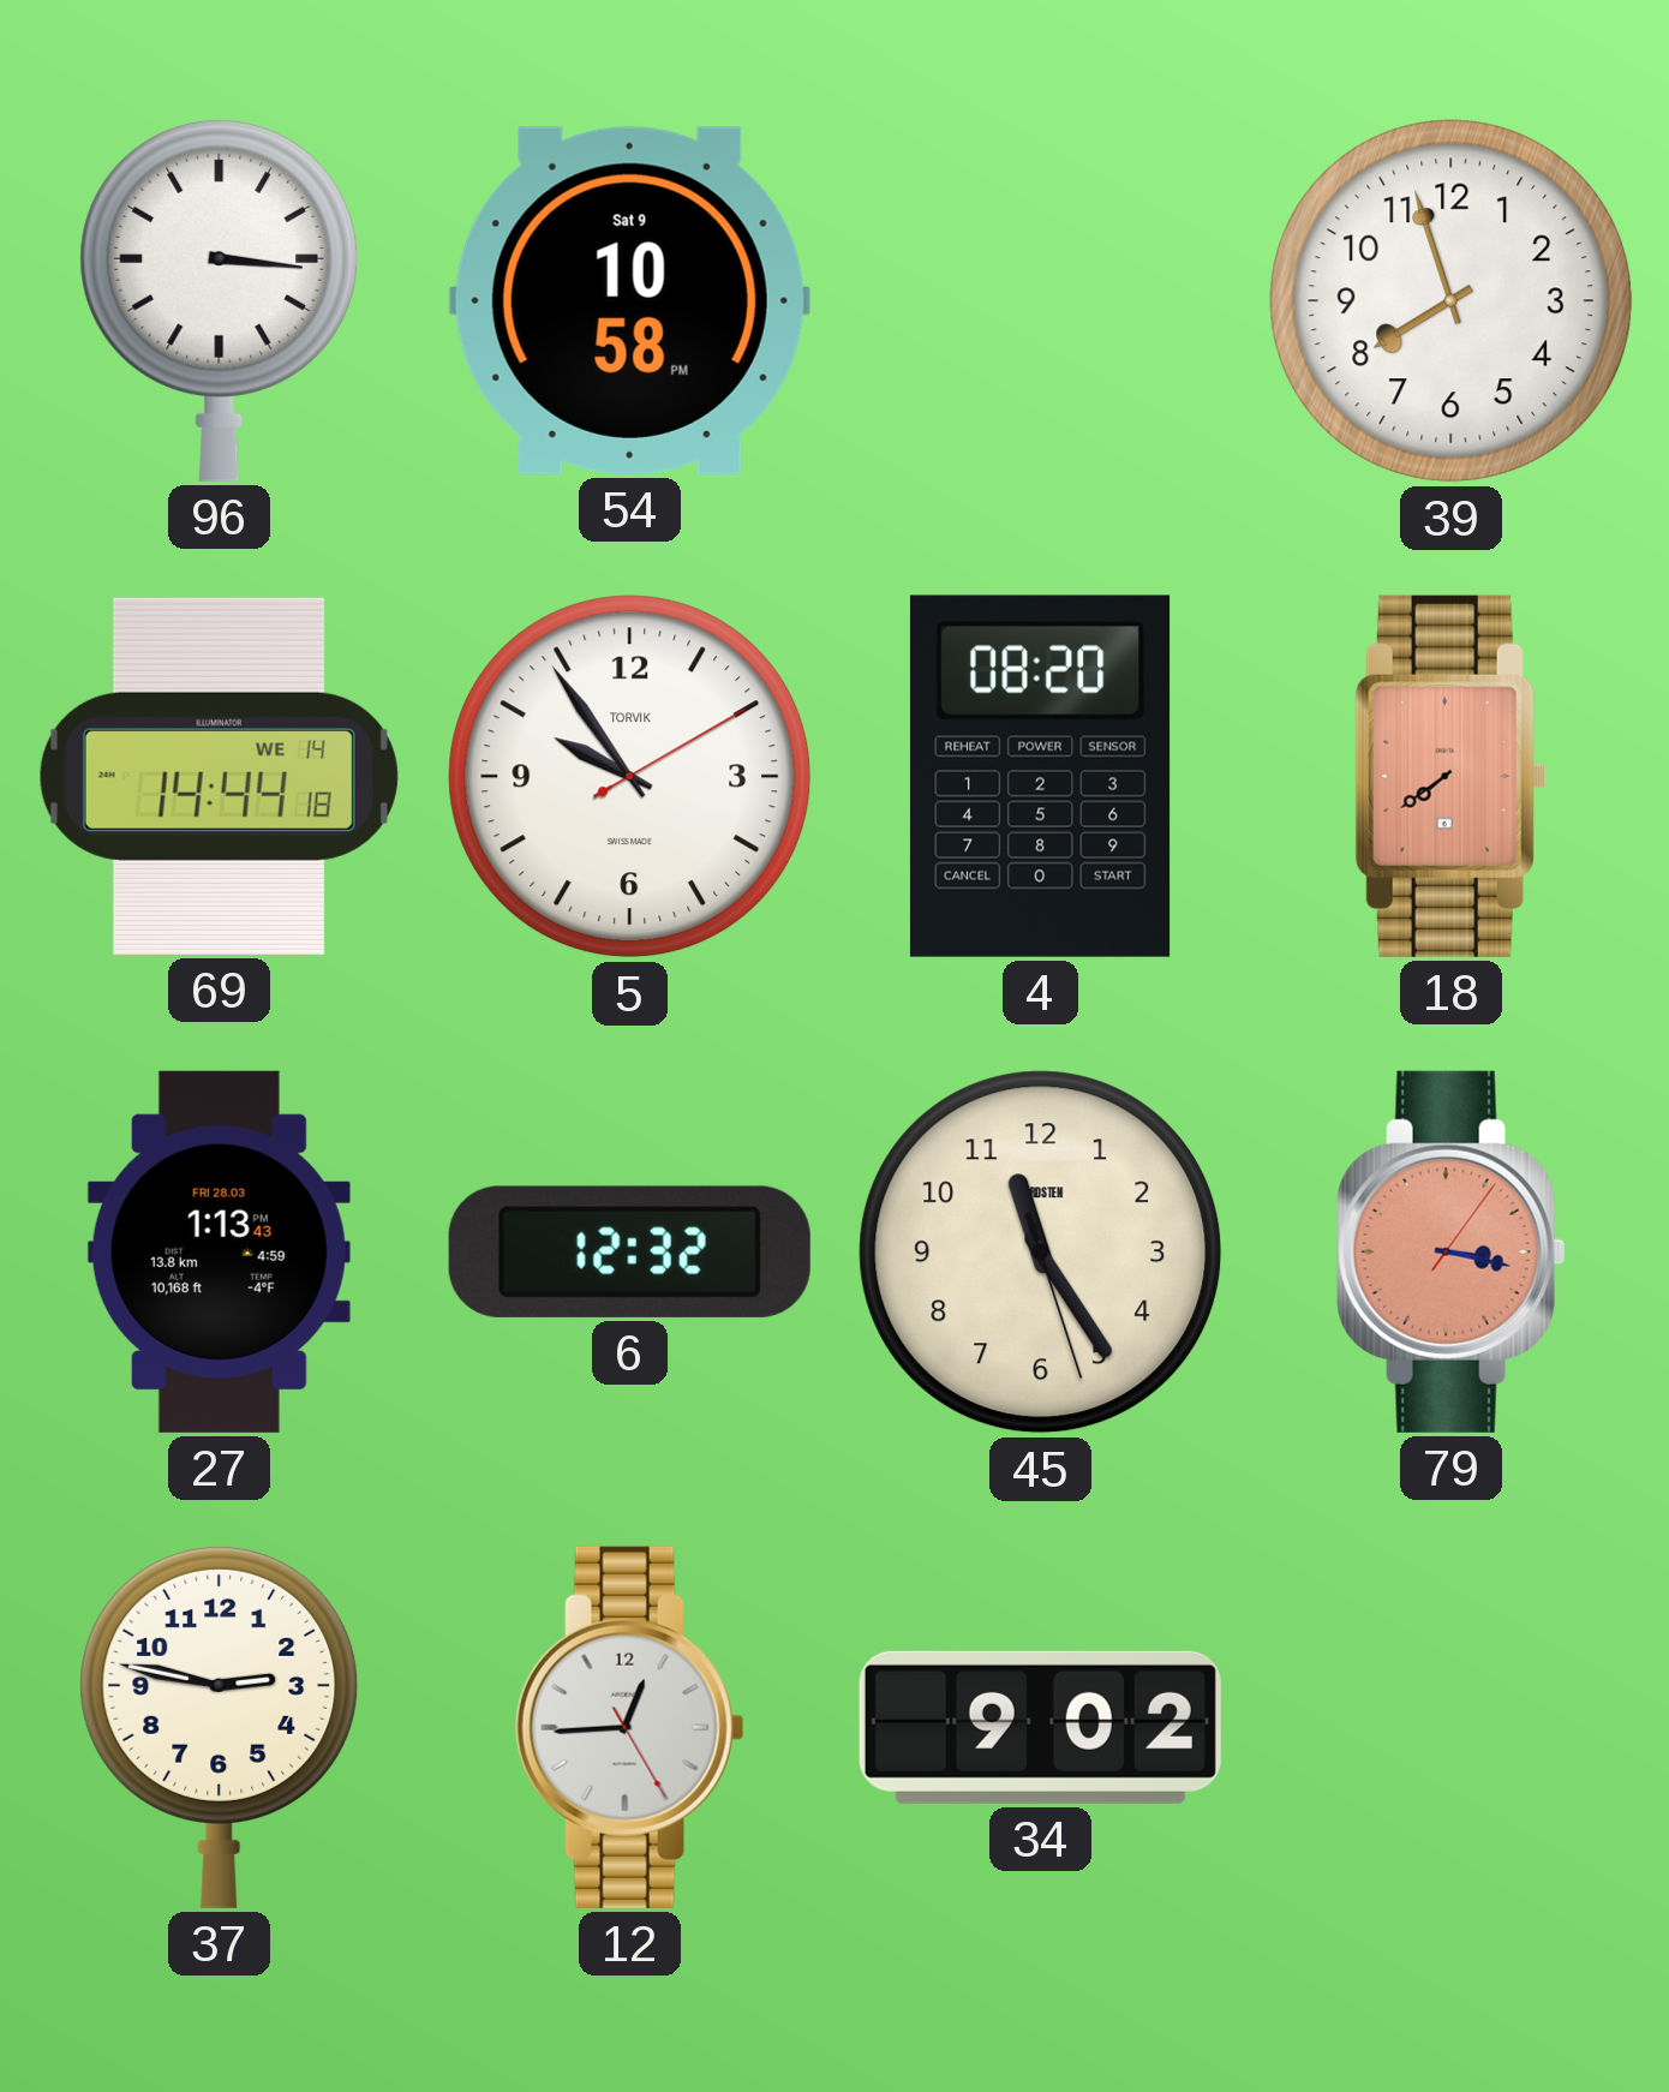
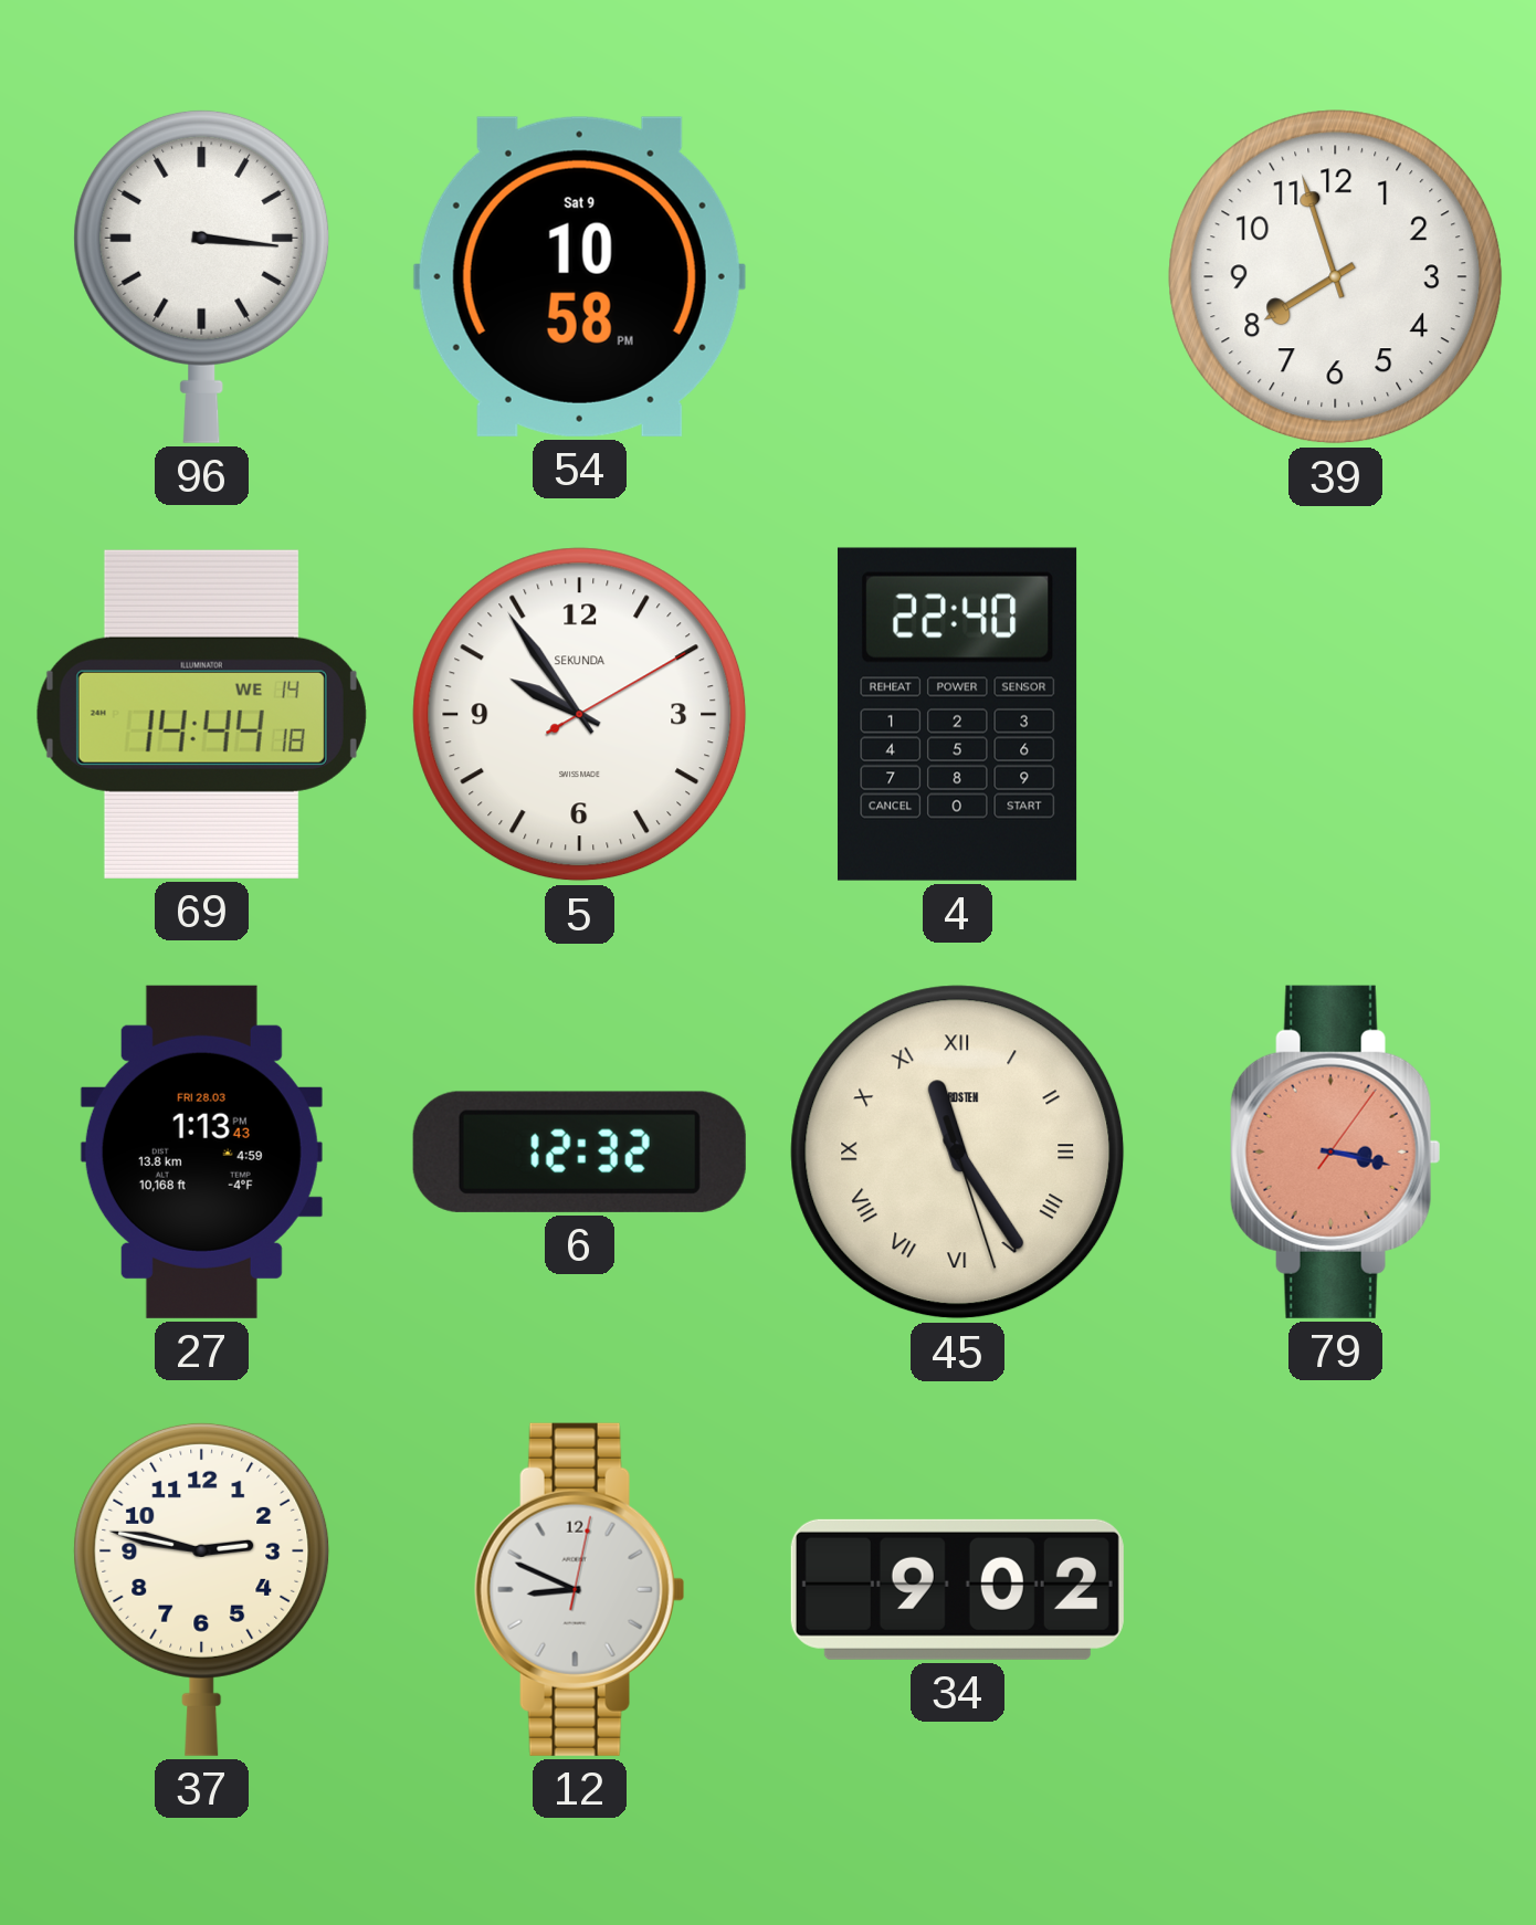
5 brand: TORVIK -> SEKUNDA
4: 08:20 -> 22:40
18: 7:39 -> none
45 numerals: Arabic -> Roman
12: 12:44 -> 8:49
